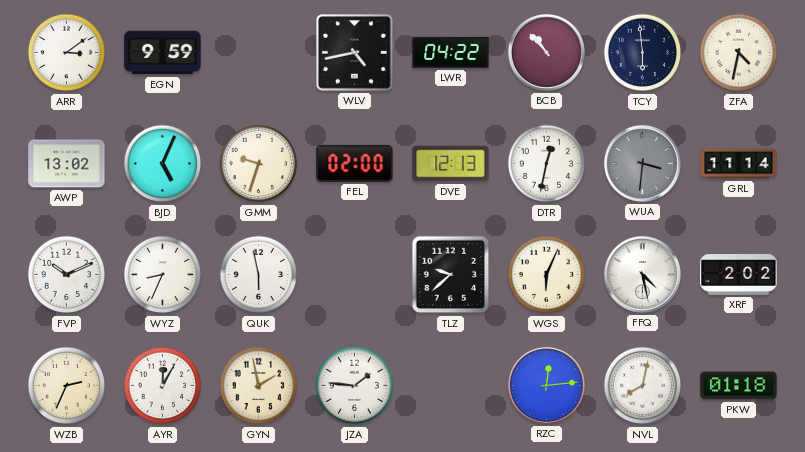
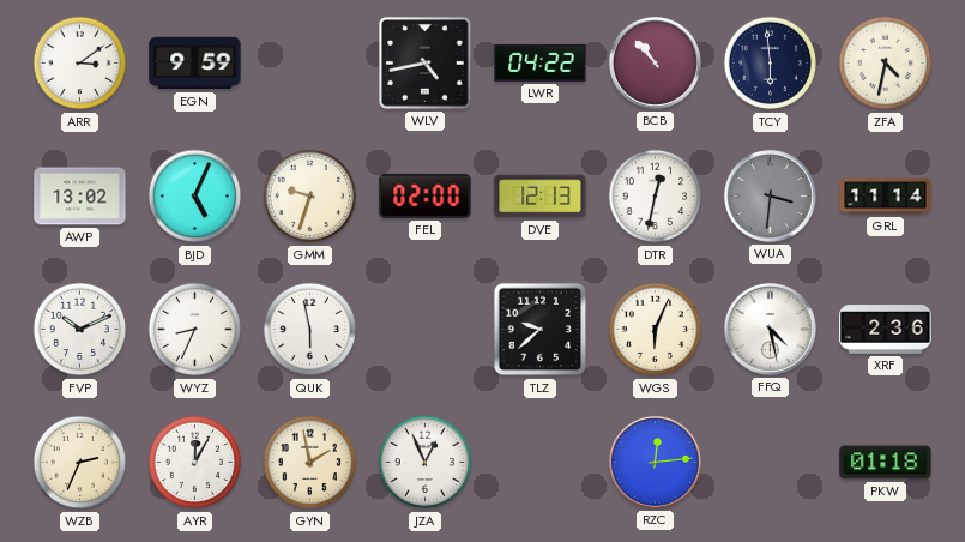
XRF: 2:02 -> 2:36
JZA: 1:46 -> 12:56
NVL: 8:02 -> none
